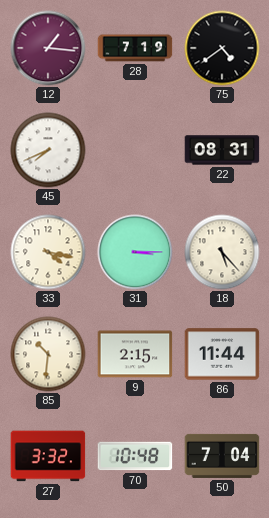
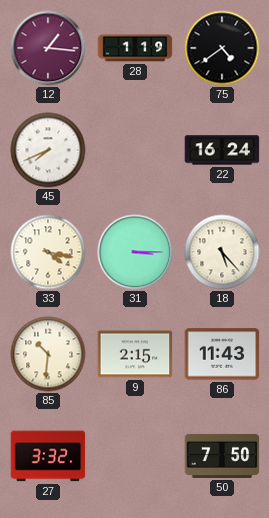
28: 7:19 -> 1:19
22: 08:31 -> 16:24
86: 11:44 -> 11:43
70: 10:48 -> none
50: 7:04 -> 7:50
